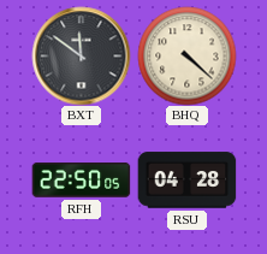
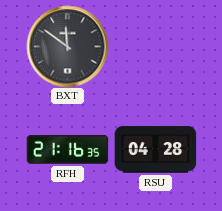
BHQ: 4:22 -> none
RFH: 22:50 -> 21:16
